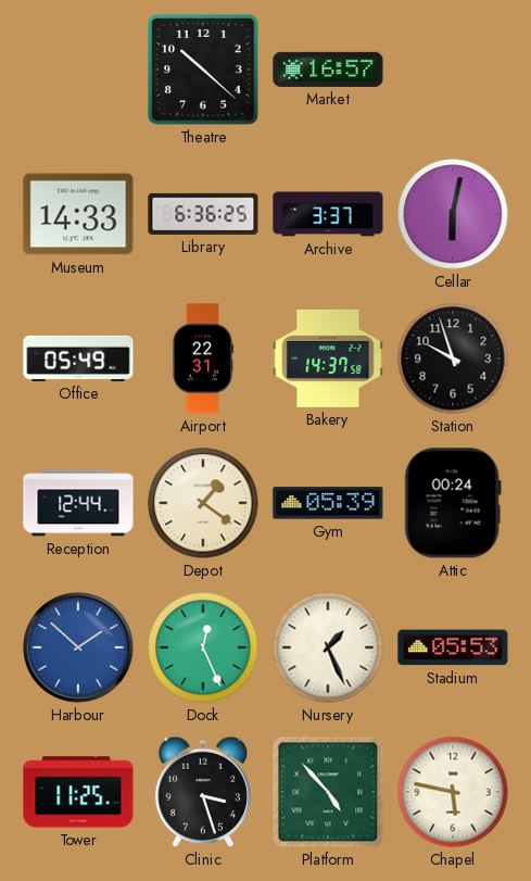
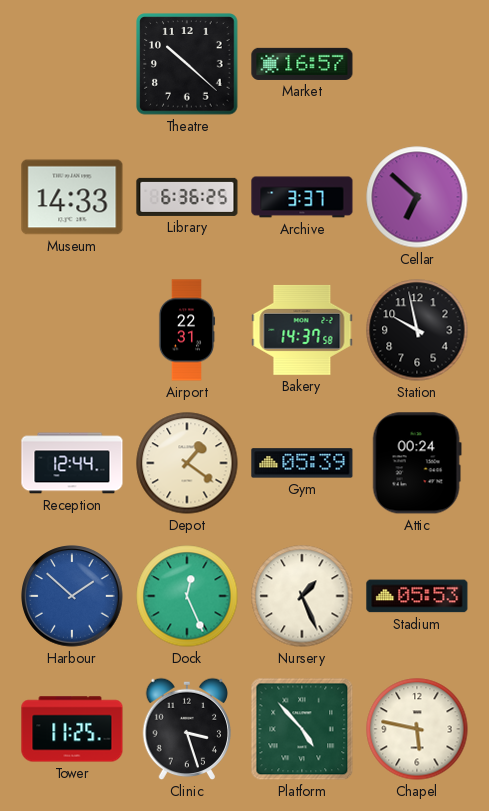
Cellar: 6:02 -> 6:52
Office: 05:49 -> none
Station: 9:57 -> 9:58
